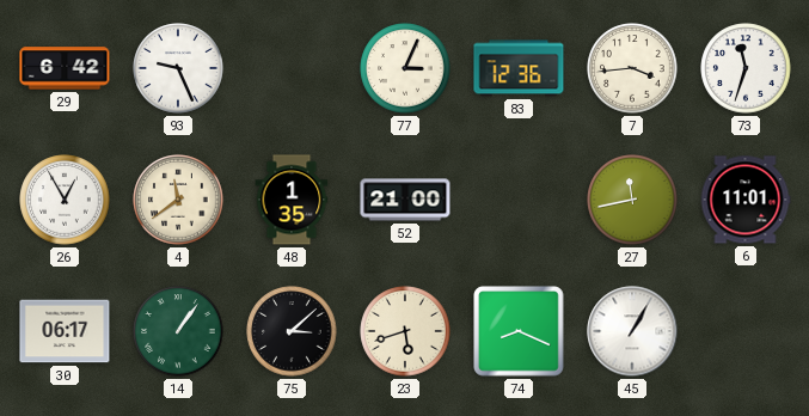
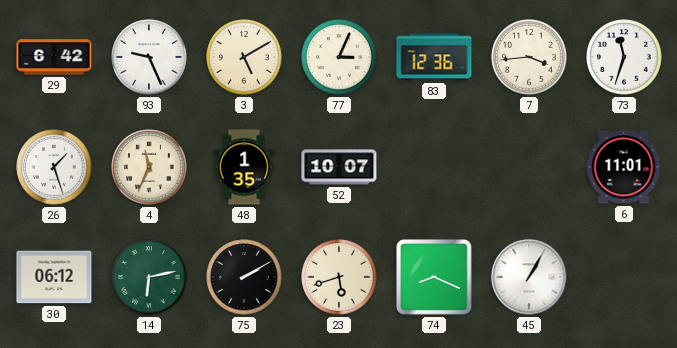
3: none -> 5:10
26: 12:55 -> 1:27
4: 11:39 -> 11:34
52: 21:00 -> 10:07
27: 11:43 -> none
30: 06:17 -> 06:12
14: 1:06 -> 6:13
75: 3:08 -> 2:10
